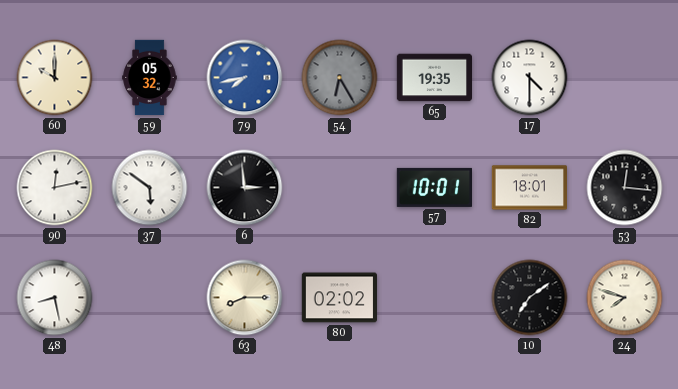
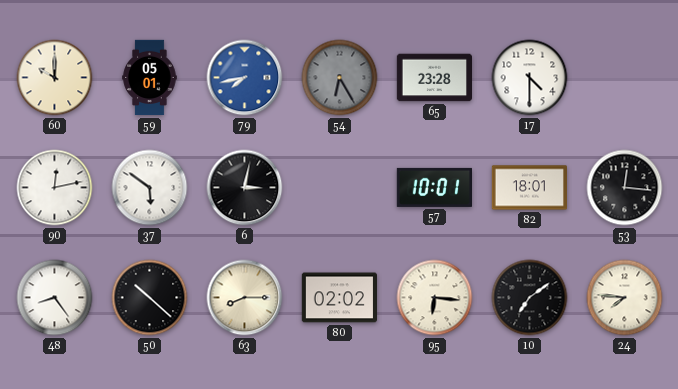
59: 05:32 -> 05:01
65: 19:35 -> 23:28
6: 2:59 -> 3:02
48: 8:28 -> 8:24
50: none -> 10:22
95: none -> 6:16
24: 7:48 -> 7:46
